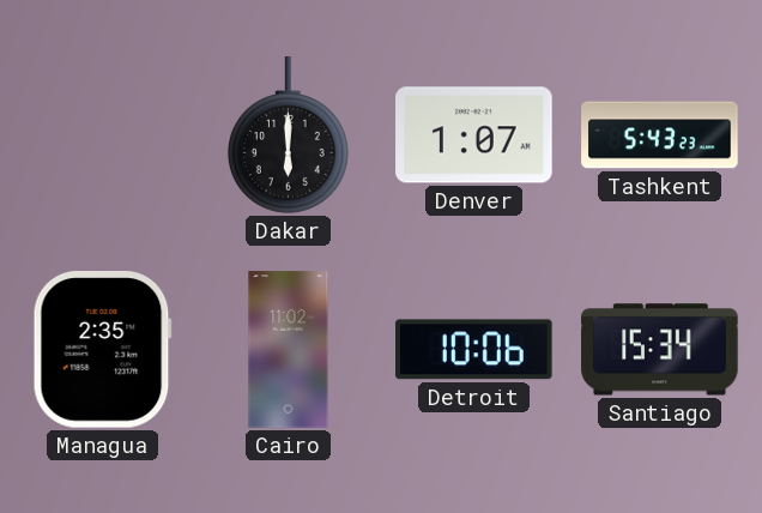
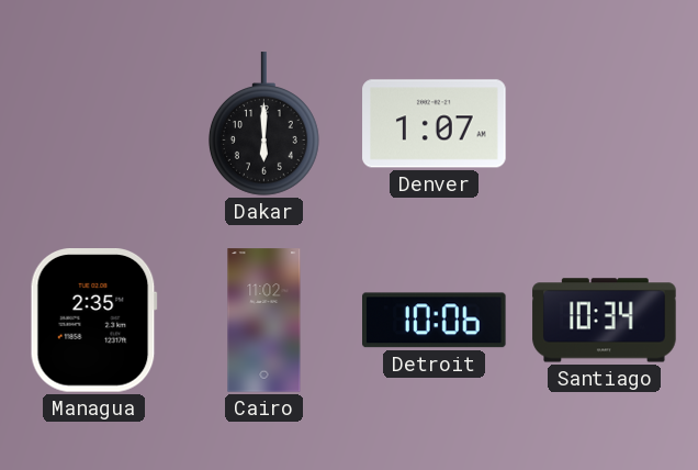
Tashkent: 5:43 -> none
Santiago: 15:34 -> 10:34
